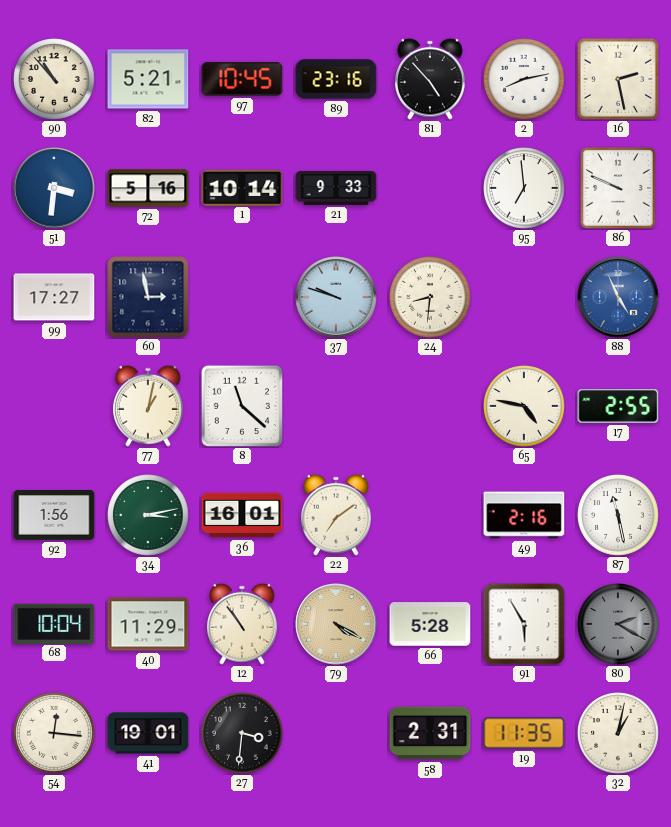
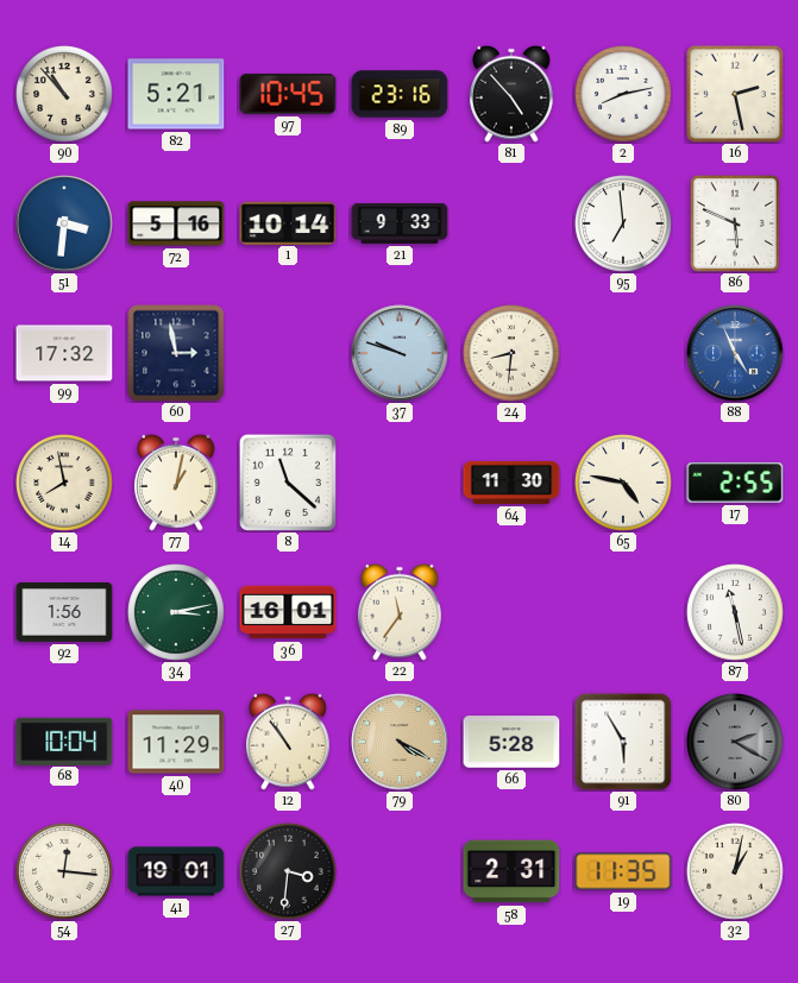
86: 9:49 -> 5:49
99: 17:27 -> 17:32
14: none -> 7:58
64: none -> 11:30
22: 7:09 -> 11:36
49: 2:16 -> none
